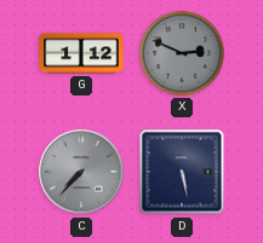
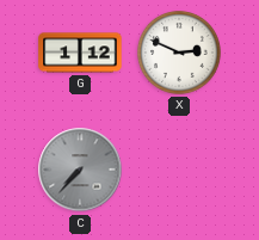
X dial: grey -> white
D: 5:28 -> none
